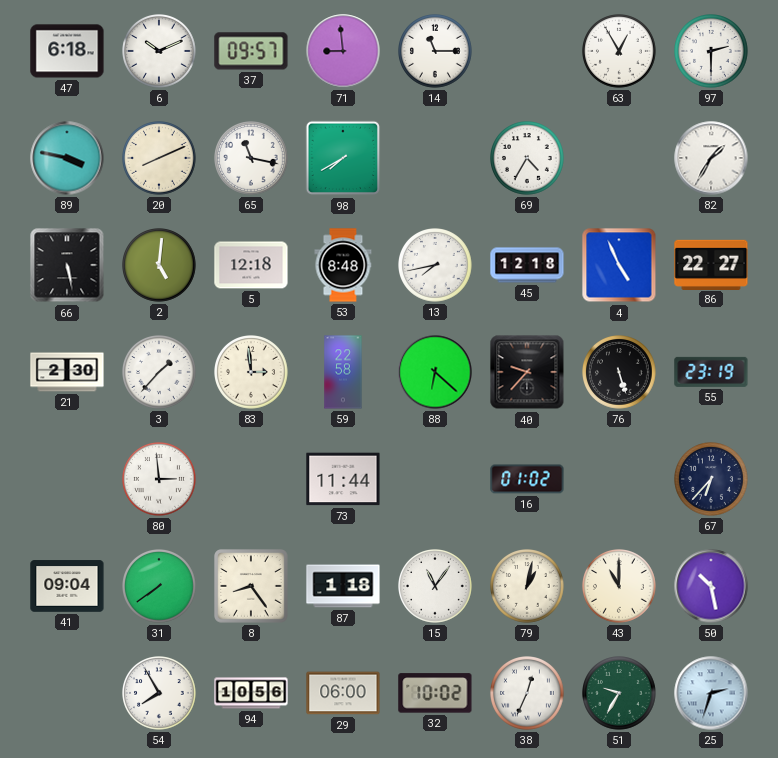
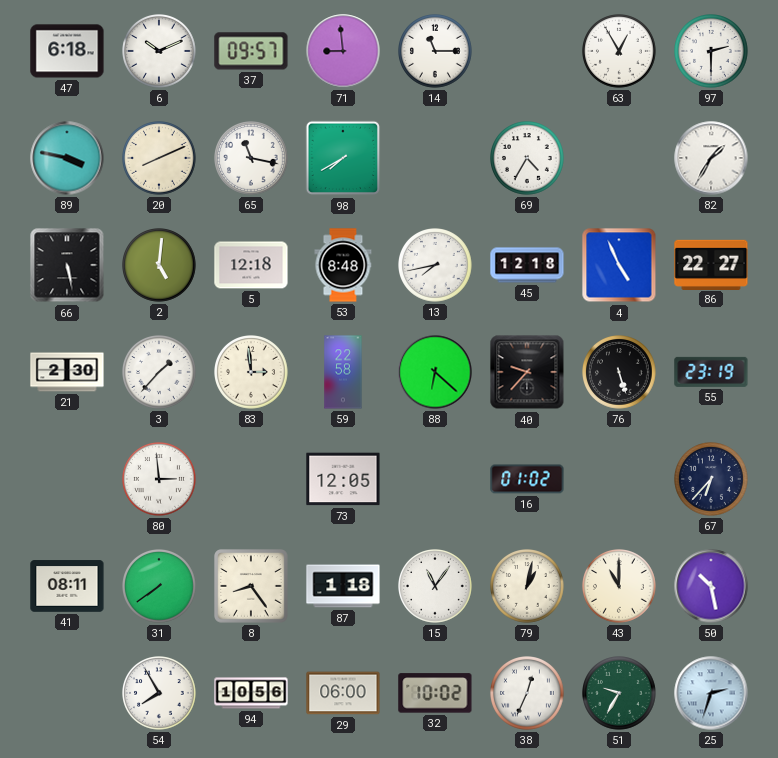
73: 11:44 -> 12:05
41: 09:04 -> 08:11
